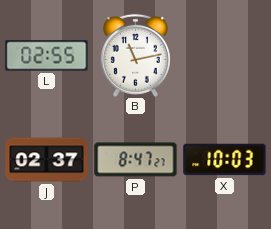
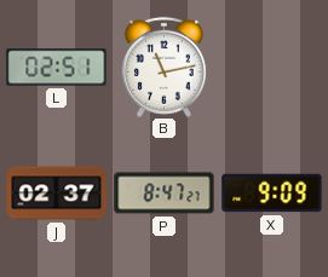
L: 02:55 -> 02:51
X: 10:03 -> 9:09
